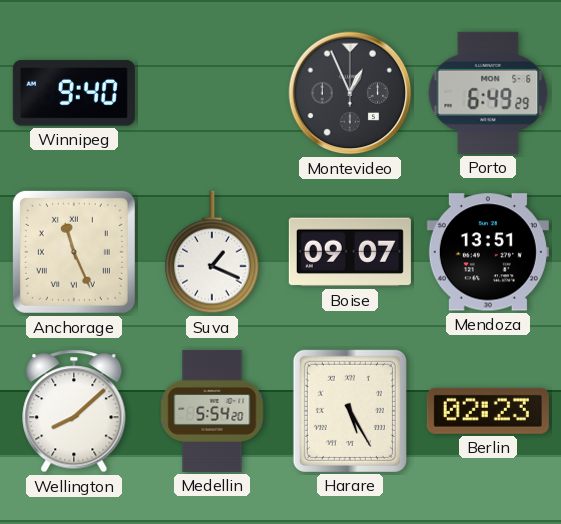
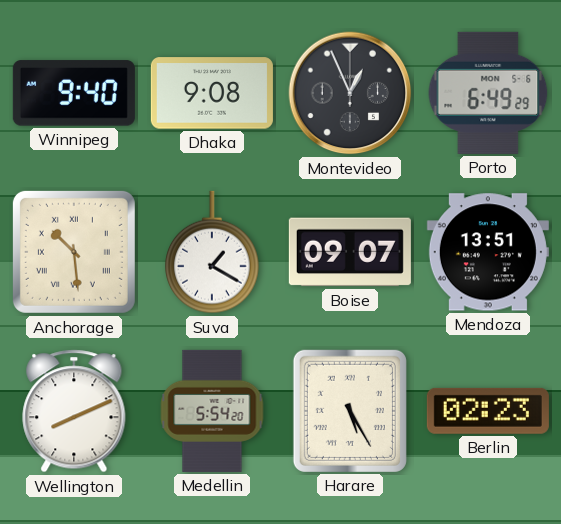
Dhaka: none -> 9:08
Anchorage: 11:26 -> 10:29
Suva: 1:19 -> 1:20
Wellington: 8:08 -> 8:11
